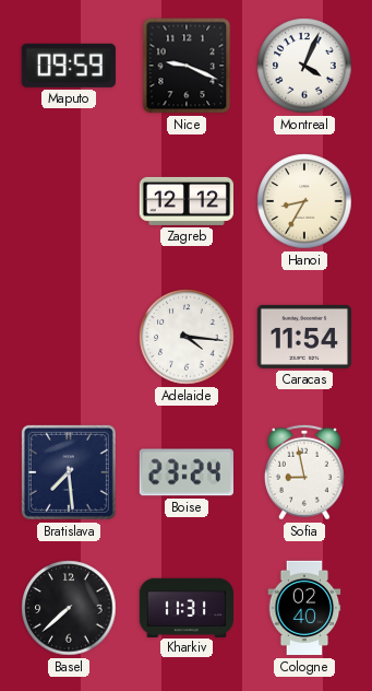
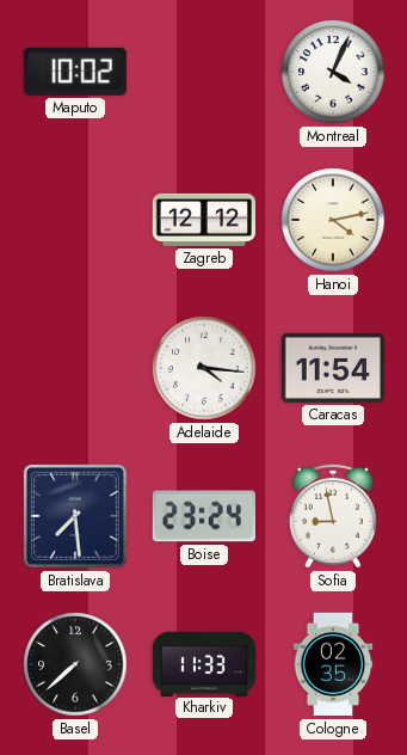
Maputo: 09:59 -> 10:02
Nice: 9:19 -> none
Hanoi: 8:35 -> 4:13
Kharkiv: 11:31 -> 11:33
Cologne: 02:40 -> 02:35
